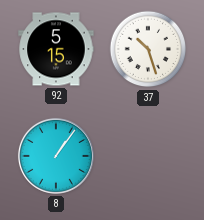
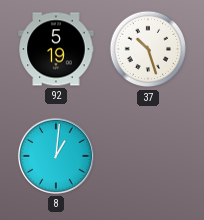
92: 5:15 -> 5:19
8: 1:06 -> 1:01
